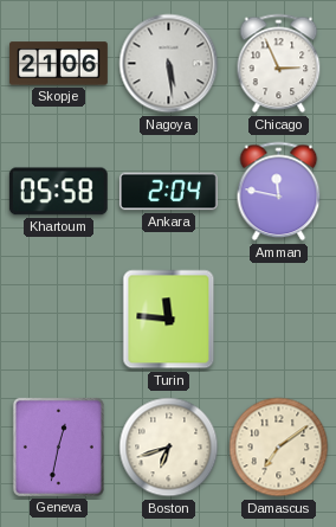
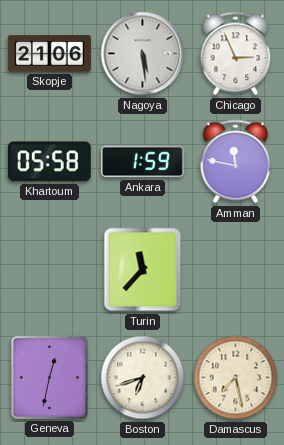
Ankara: 2:04 -> 1:59
Turin: 11:46 -> 11:37
Damascus: 7:09 -> 7:28
